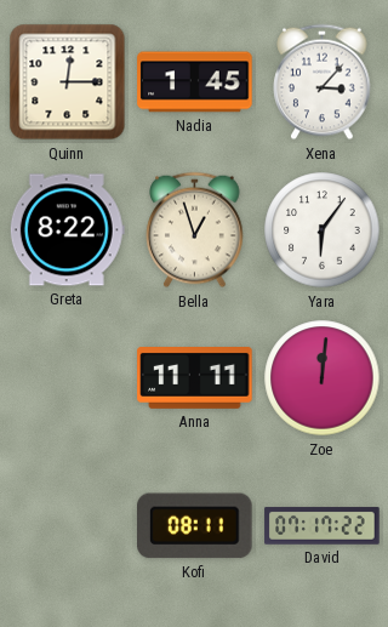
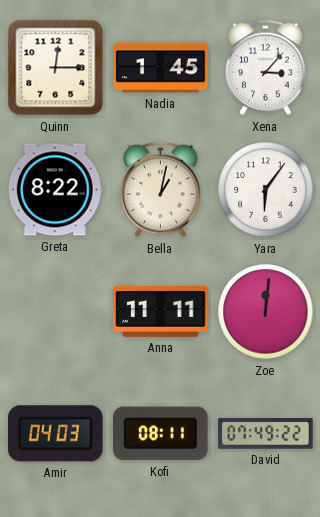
Bella: 12:57 -> 1:02
Amir: none -> 04:03
David: 07:17 -> 07:49
